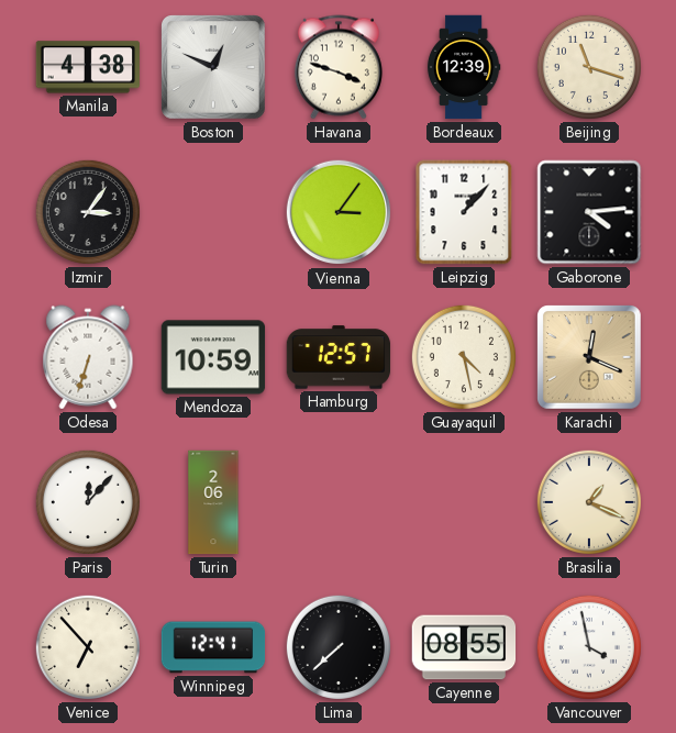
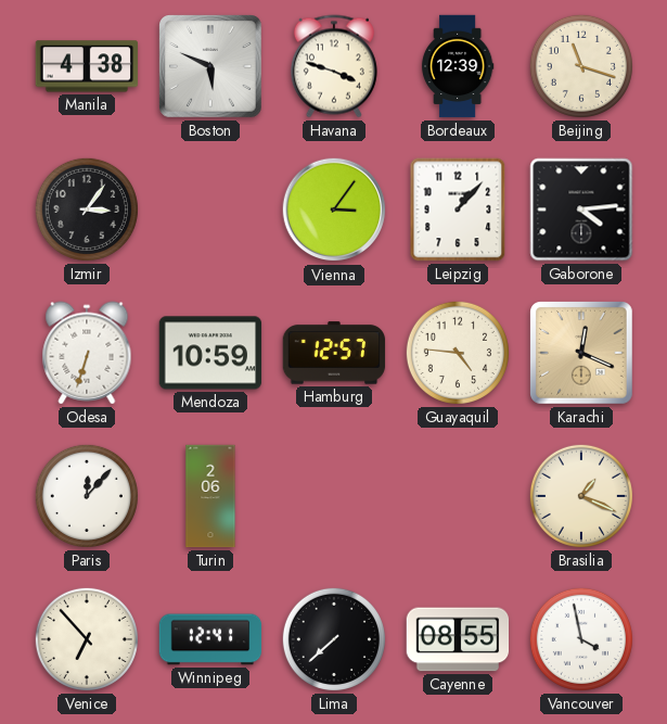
Boston: 12:49 -> 5:49
Guayaquil: 4:28 -> 4:46
